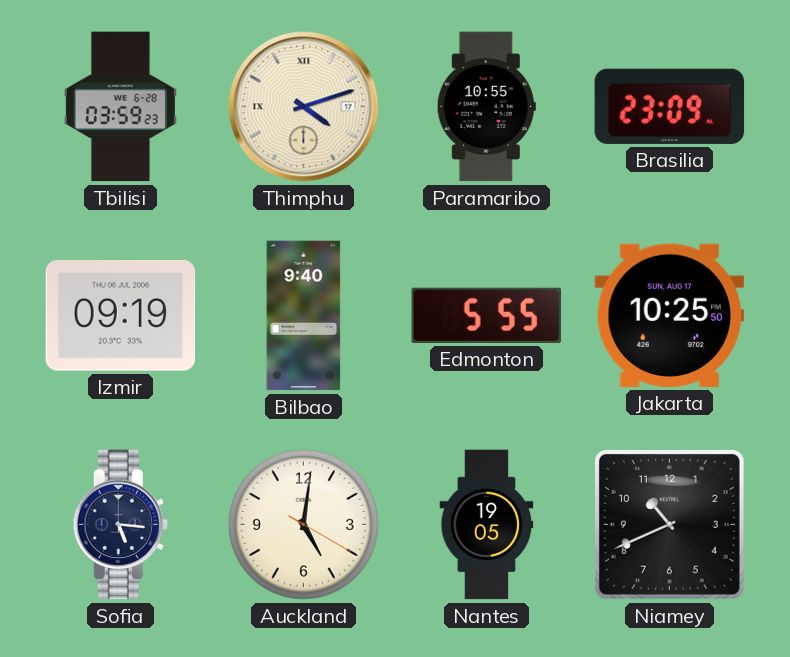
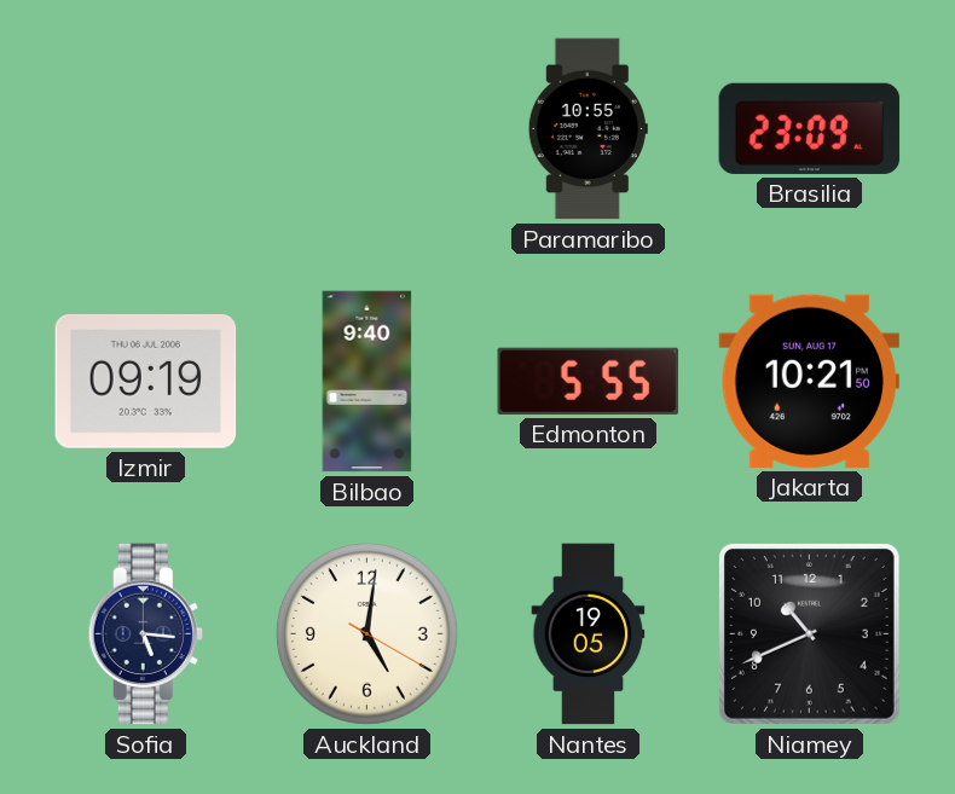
Tbilisi: 03:59 -> none
Thimphu: 4:12 -> none
Jakarta: 10:25 -> 10:21
